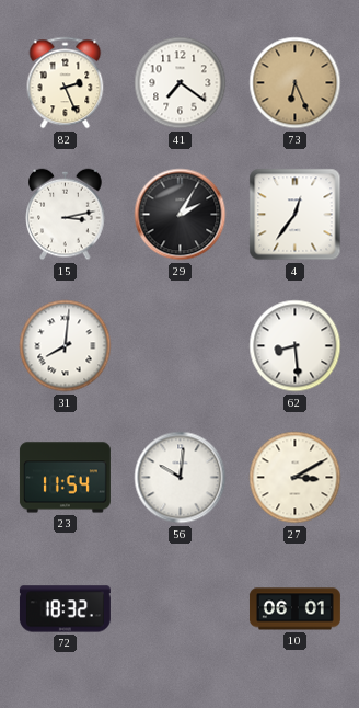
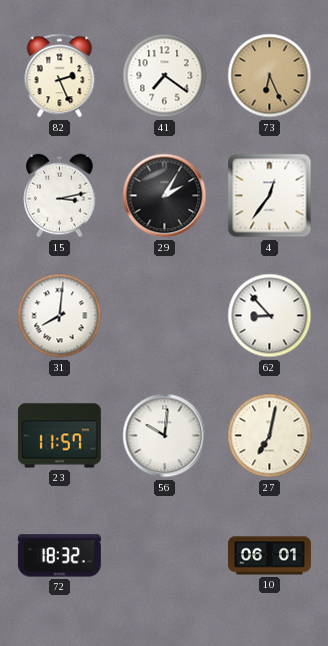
62: 8:29 -> 8:53
23: 11:54 -> 11:57
27: 3:10 -> 7:02
